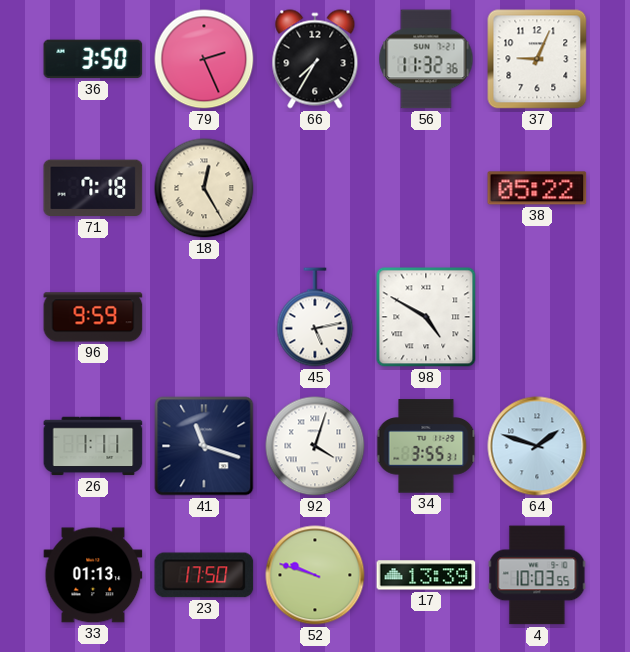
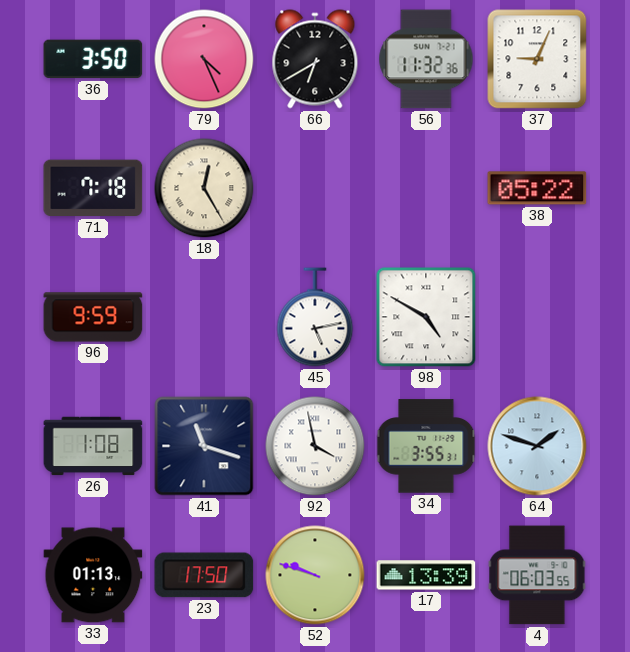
79: 2:26 -> 4:26
66: 7:35 -> 6:40
26: 1:11 -> 1:08
92: 4:03 -> 3:58
4: 10:03 -> 06:03
